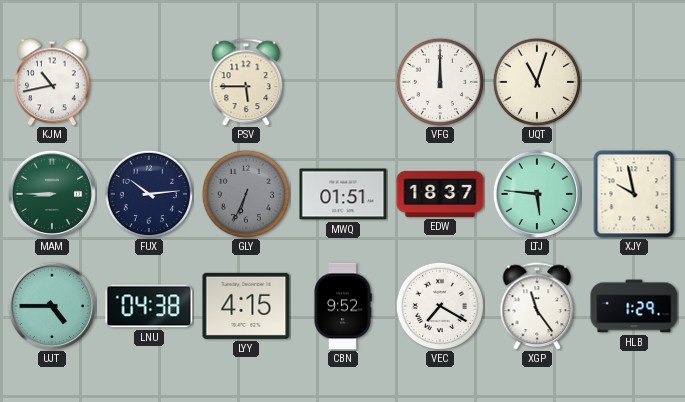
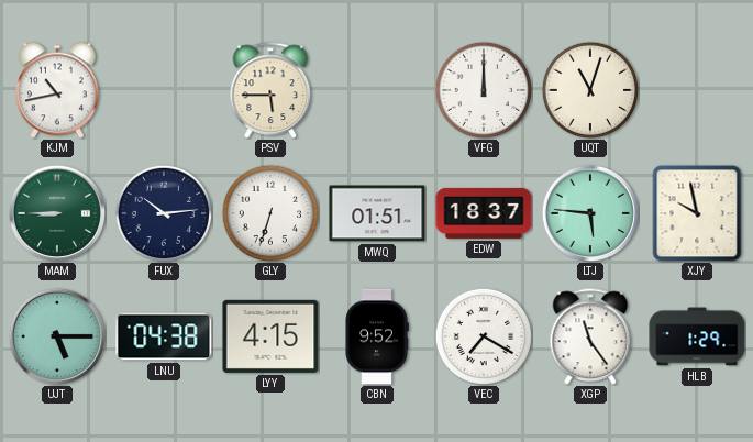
GLY: 6:34 -> 6:33
GLY dial: grey -> white
UJT: 4:45 -> 5:15
